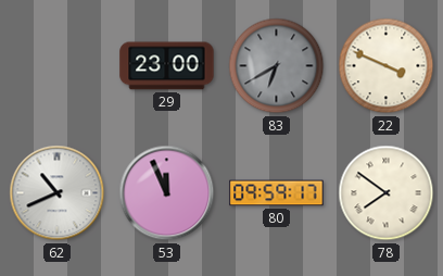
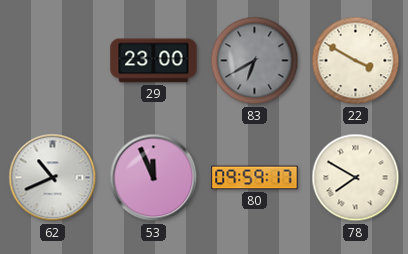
22: 3:49 -> 3:50
78: 7:51 -> 7:50
